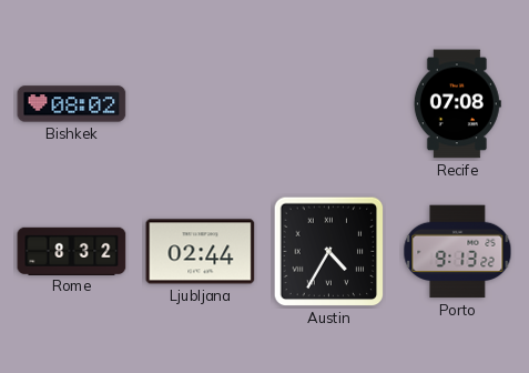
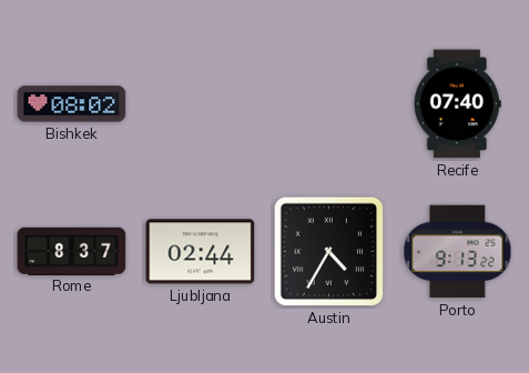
Recife: 07:08 -> 07:40
Rome: 8:32 -> 8:37
